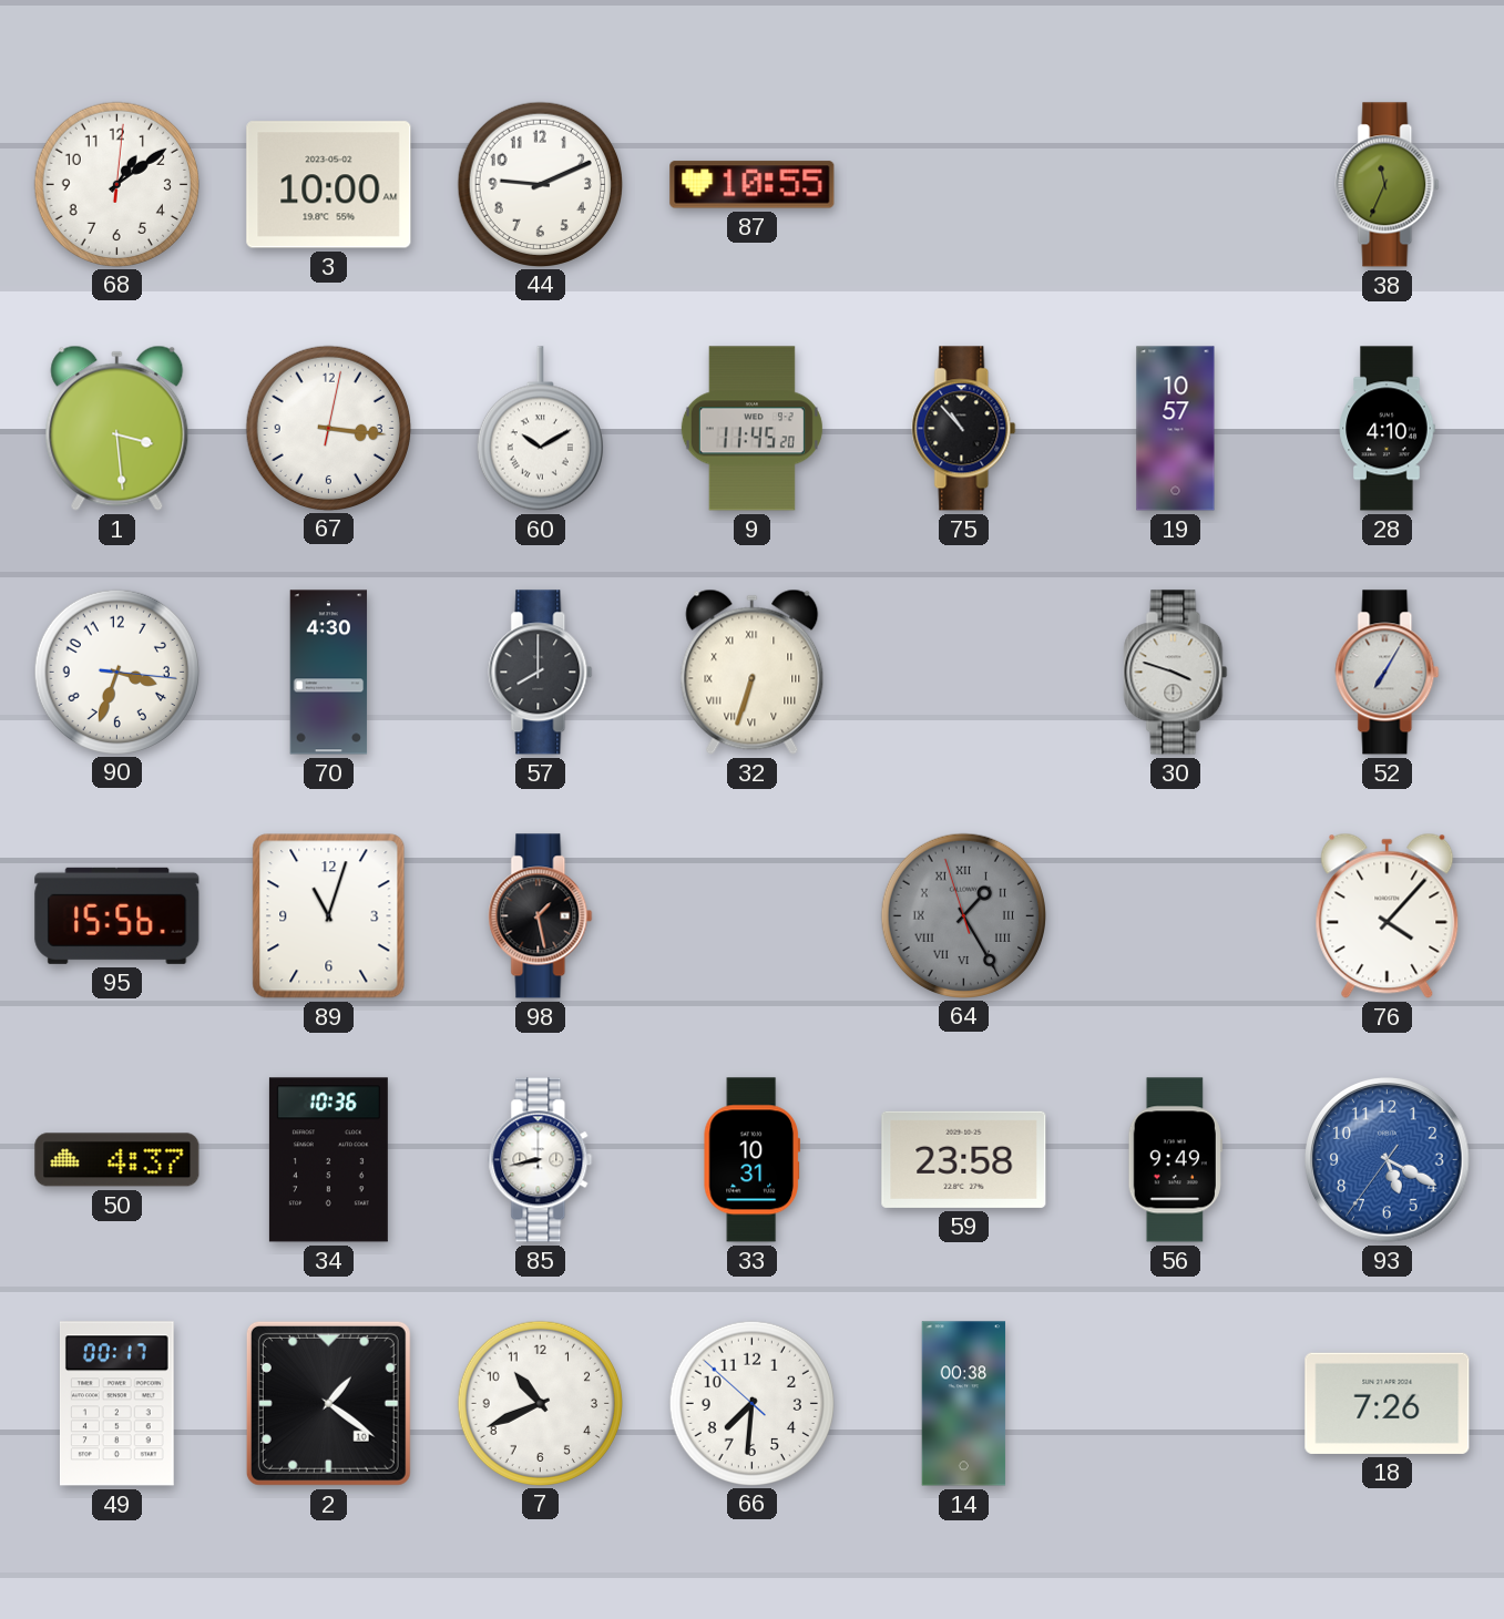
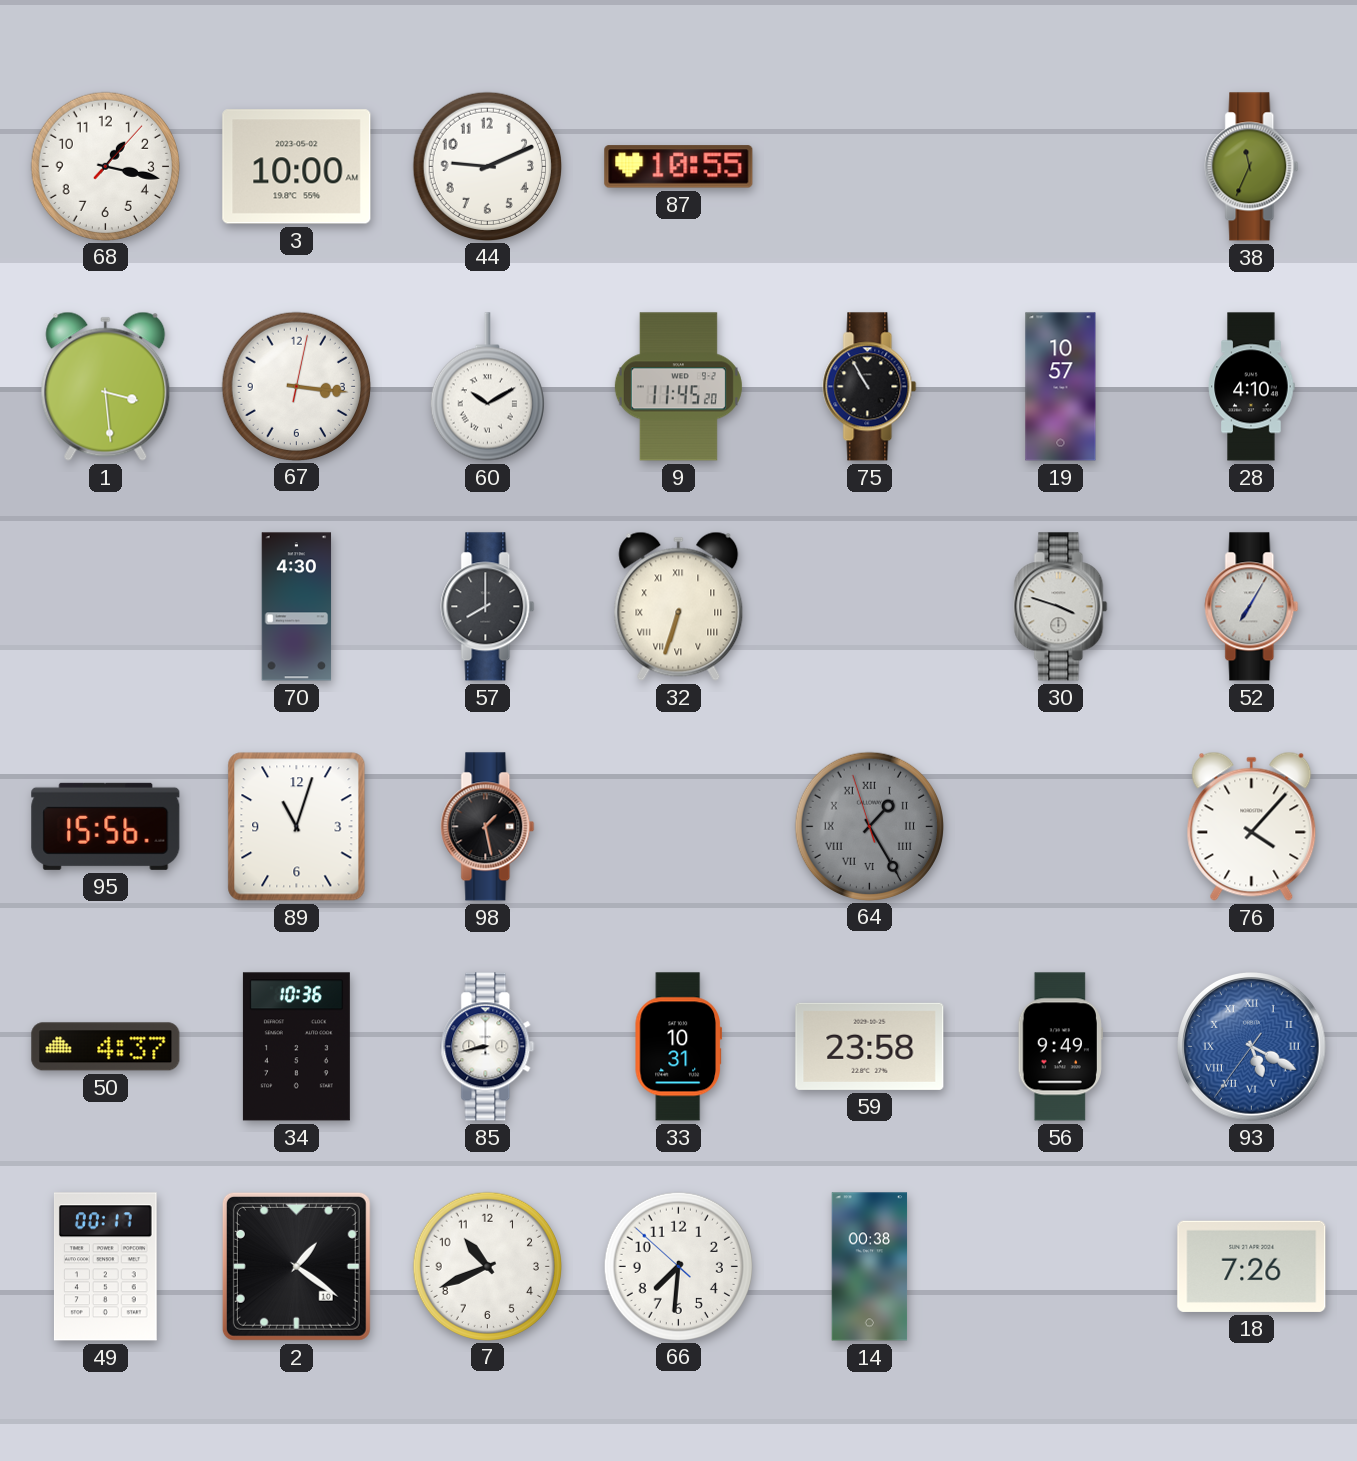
68: 1:09 -> 1:17
75: 10:53 -> 10:55
90: 3:33 -> none
93 numerals: Arabic -> Roman
